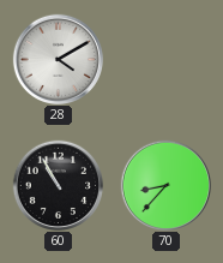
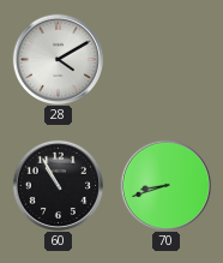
70: 8:37 -> 8:42
